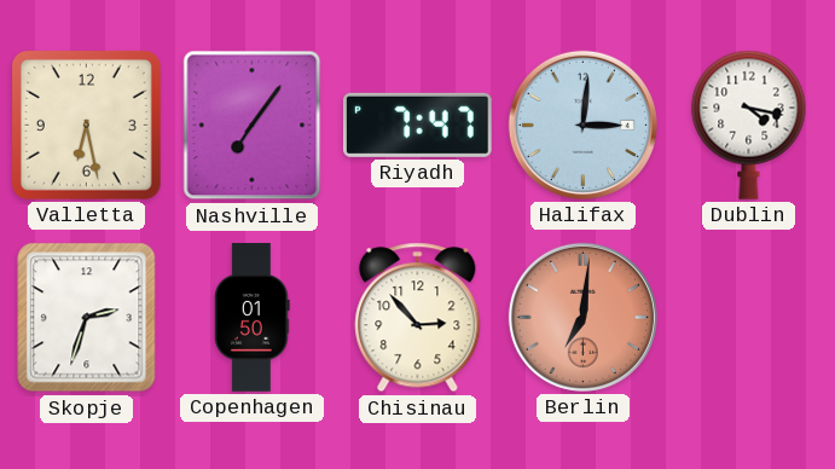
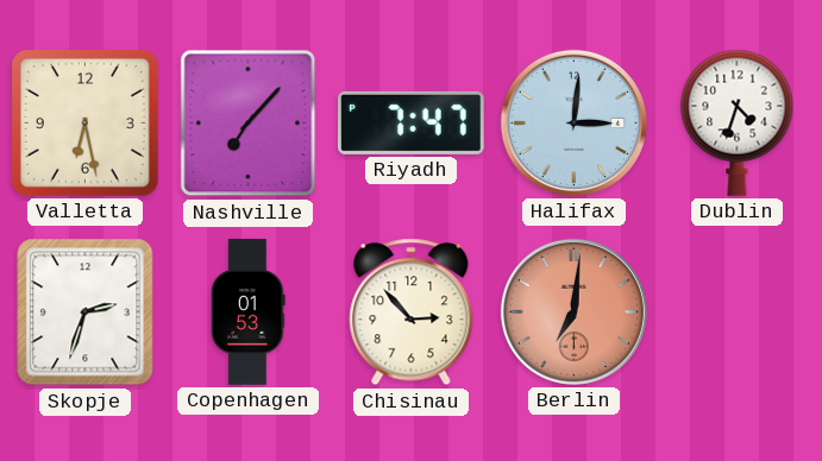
Nashville: 7:06 -> 7:07
Dublin: 4:17 -> 4:33
Copenhagen: 01:50 -> 01:53
